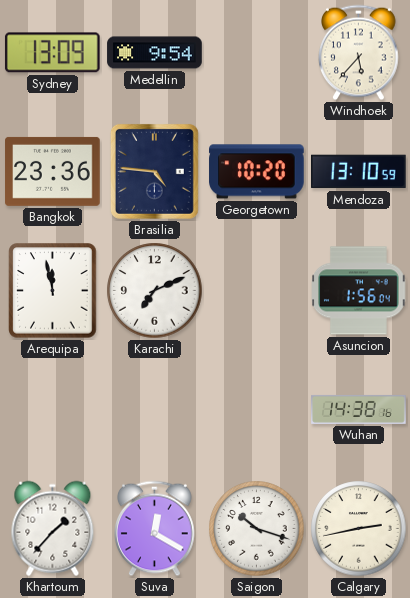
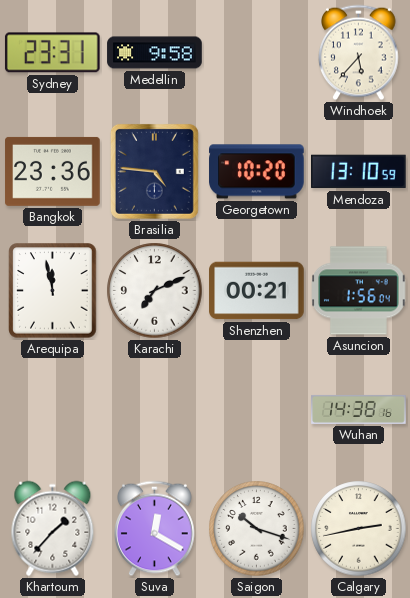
Sydney: 13:09 -> 23:31
Medellin: 9:54 -> 9:58
Shenzhen: none -> 00:21
